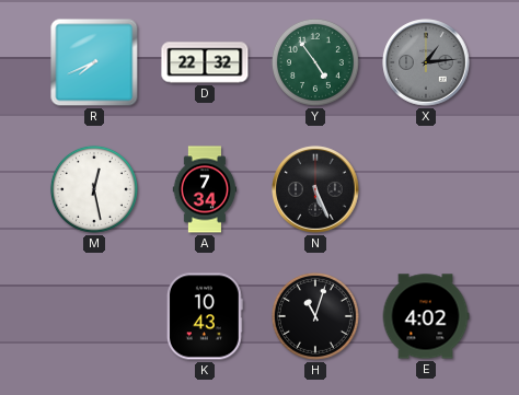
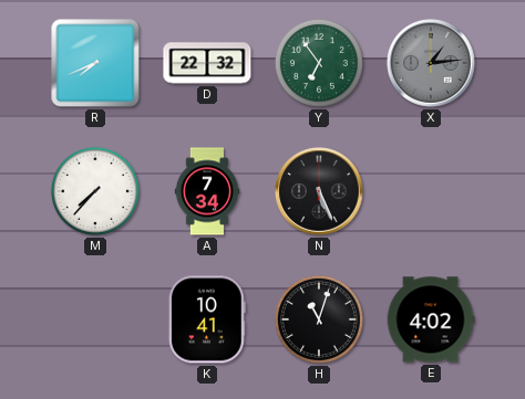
Y: 4:54 -> 6:54
M: 12:28 -> 7:37
K: 10:43 -> 10:41
